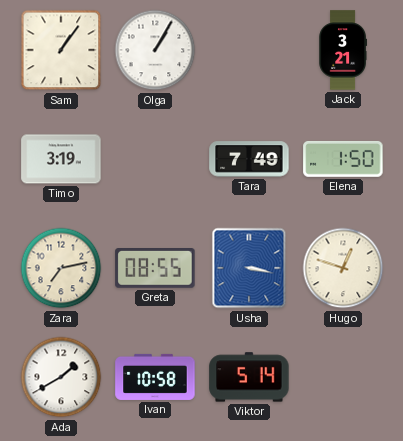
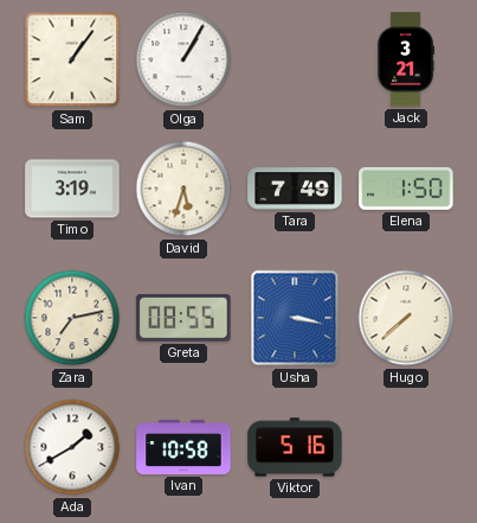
David: none -> 5:33
Hugo: 12:48 -> 7:38
Viktor: 5:14 -> 5:16
